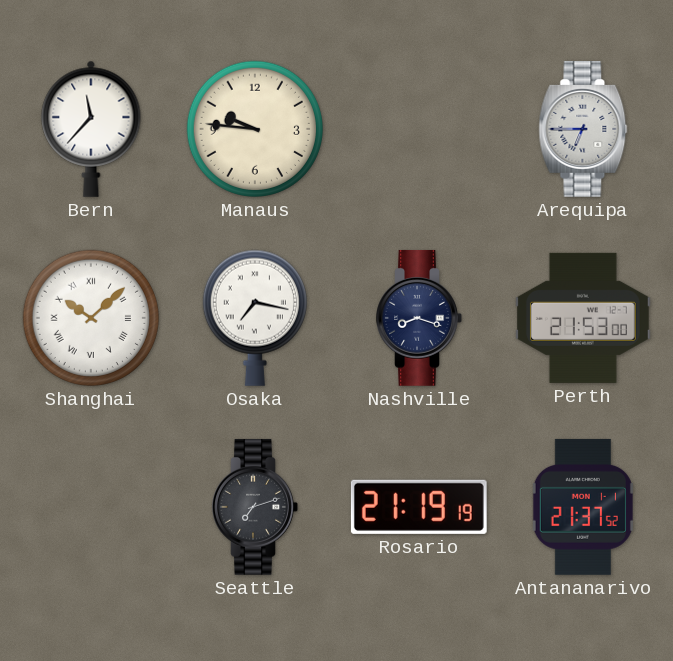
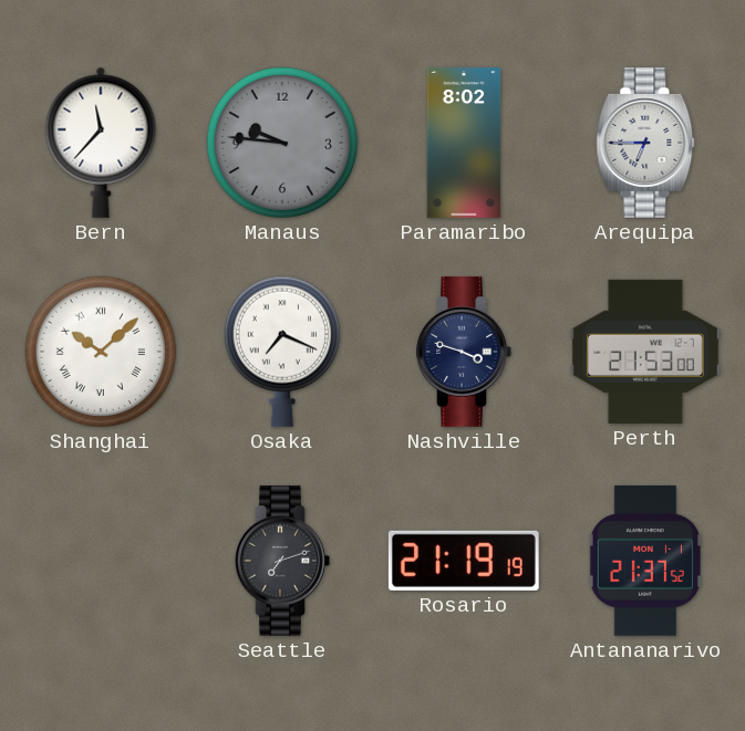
Manaus dial: cream -> grey
Paramaribo: none -> 8:02
Osaka: 7:17 -> 7:19
Nashville: 8:18 -> 3:48
